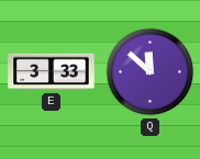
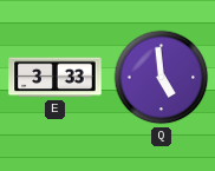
Q: 11:52 -> 4:59
